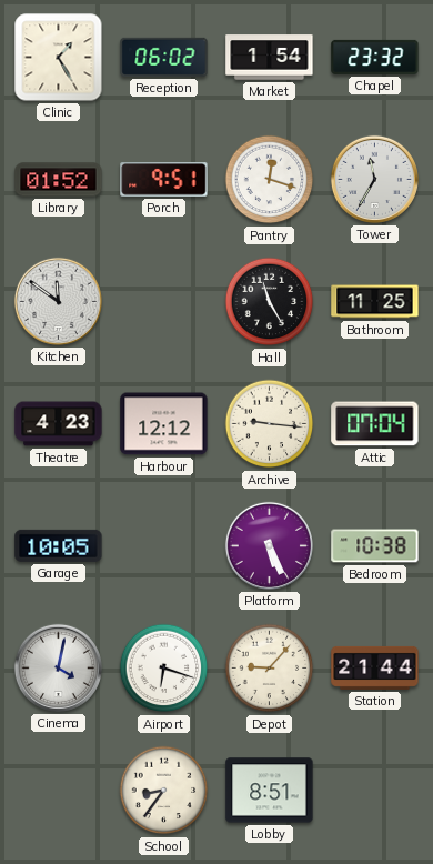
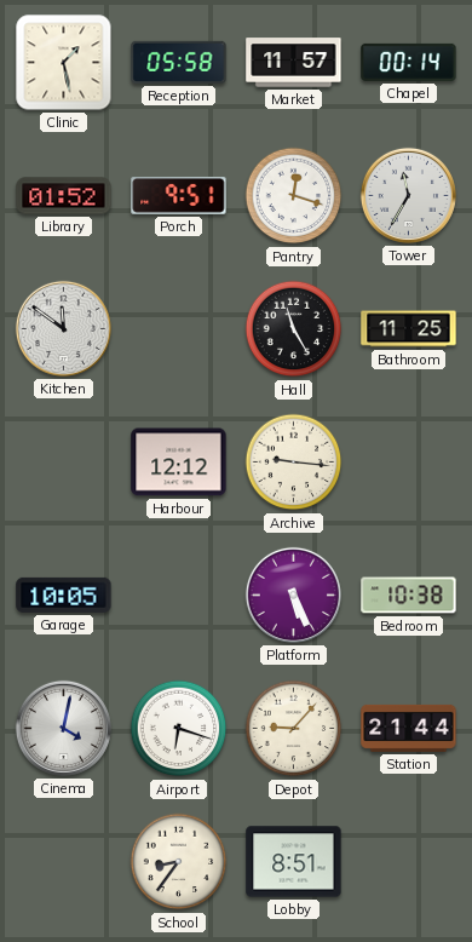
Clinic: 1:25 -> 1:28
Reception: 06:02 -> 05:58
Market: 1:54 -> 11:57
Chapel: 23:32 -> 00:14
Theatre: 4:23 -> none
Attic: 07:04 -> none
